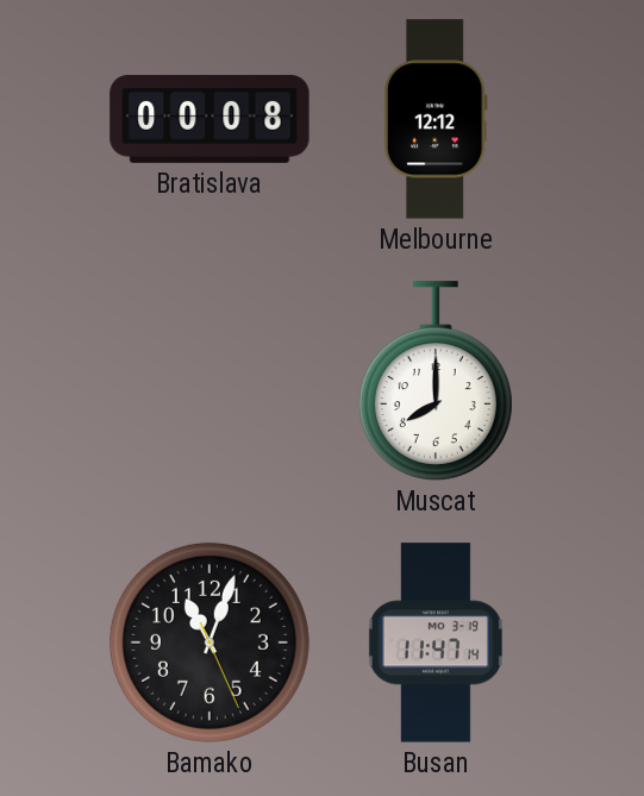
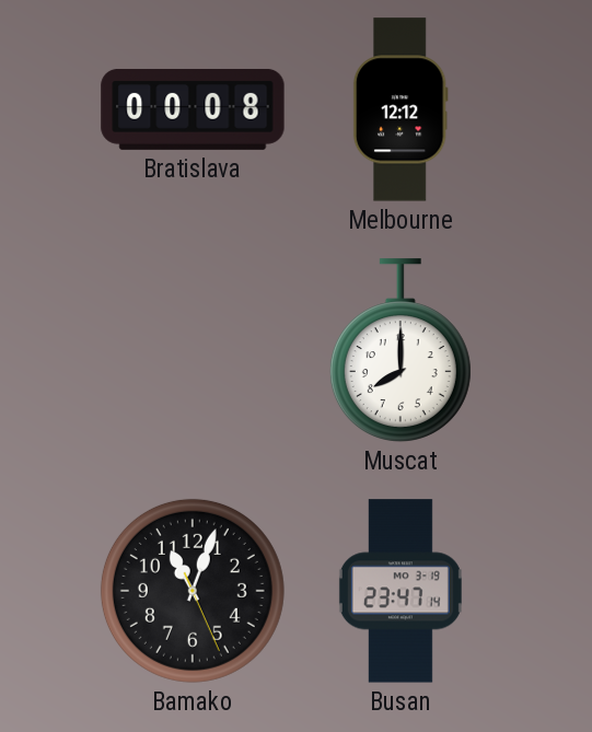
Busan: 11:47 -> 23:47
